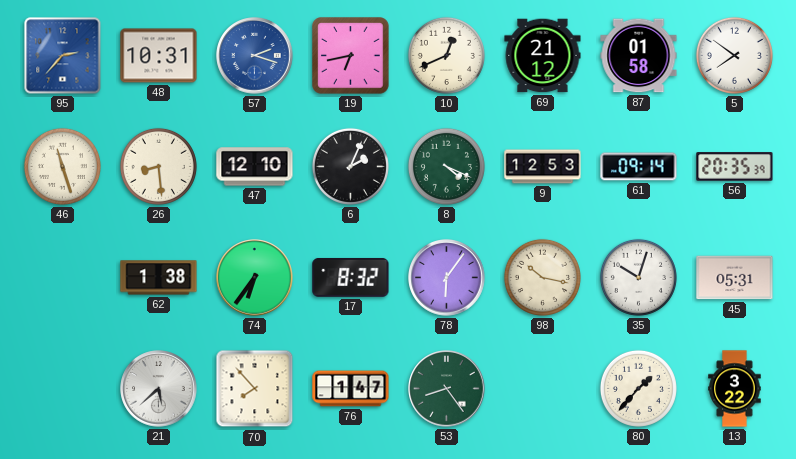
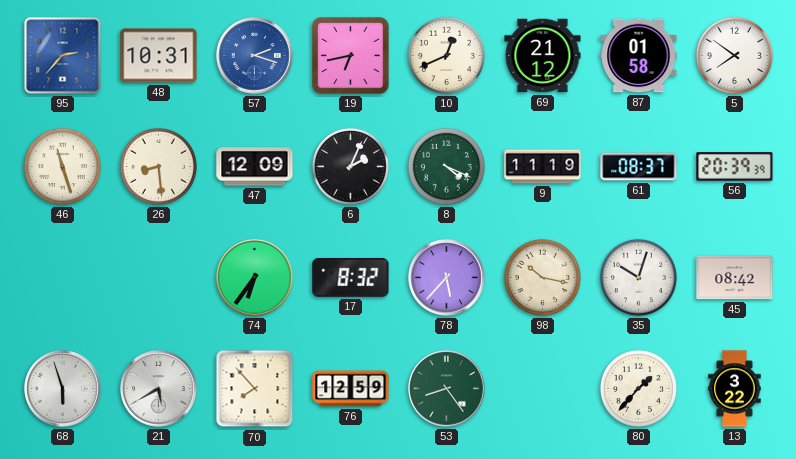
47: 12:10 -> 12:09
9: 12:53 -> 11:19
61: 09:14 -> 08:37
56: 20:35 -> 20:39
62: 1:38 -> none
78: 6:06 -> 5:37
45: 05:31 -> 08:42
68: none -> 5:57
21: 5:38 -> 5:40
76: 1:47 -> 12:59
